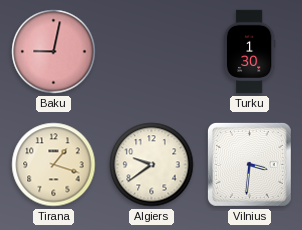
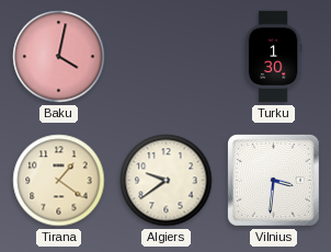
Baku: 9:02 -> 4:02
Tirana: 1:18 -> 1:21
